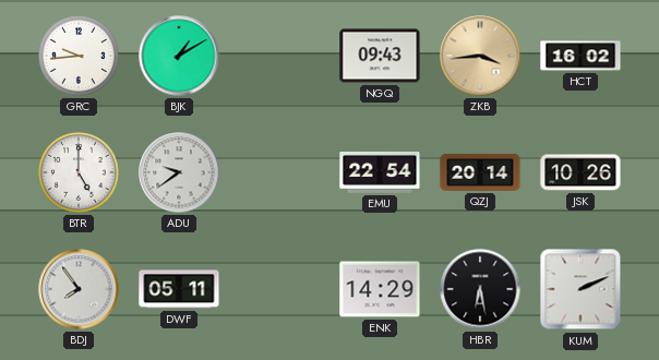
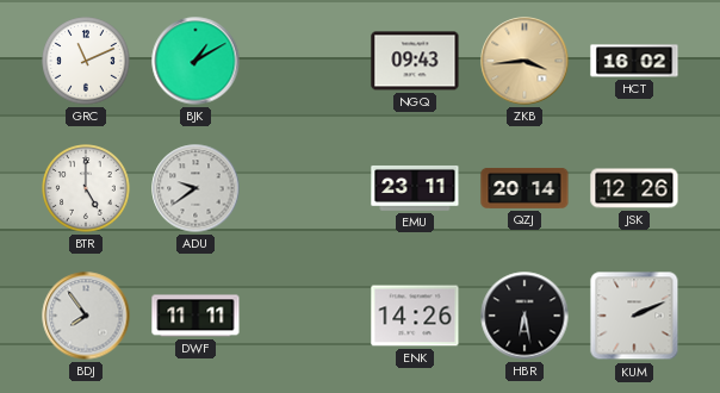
GRC: 9:44 -> 11:11
EMU: 22:54 -> 23:11
JSK: 10:26 -> 12:26
DWF: 05:11 -> 11:11
ENK: 14:29 -> 14:26
